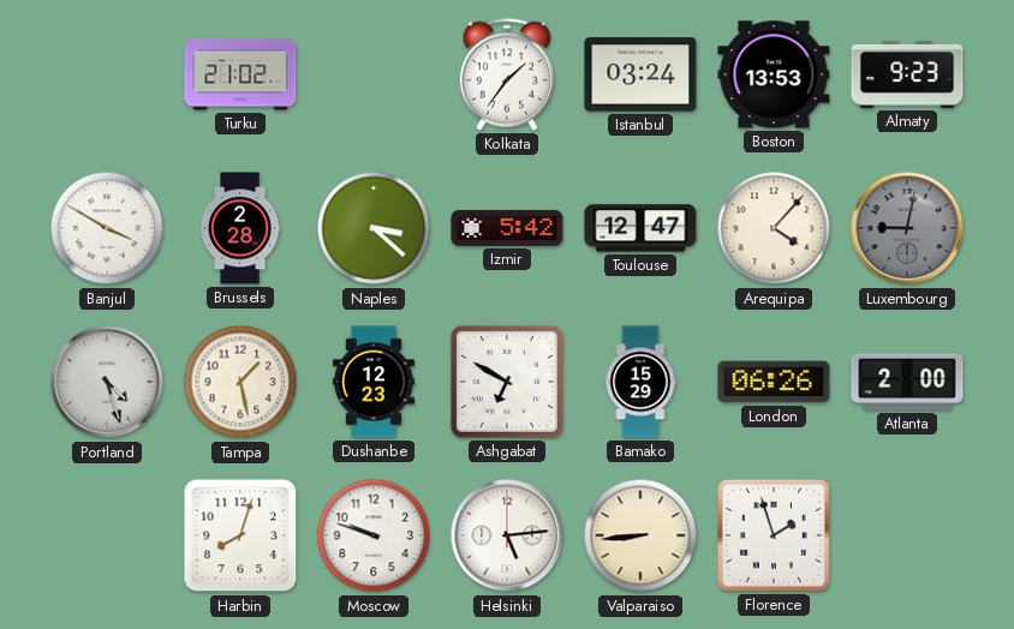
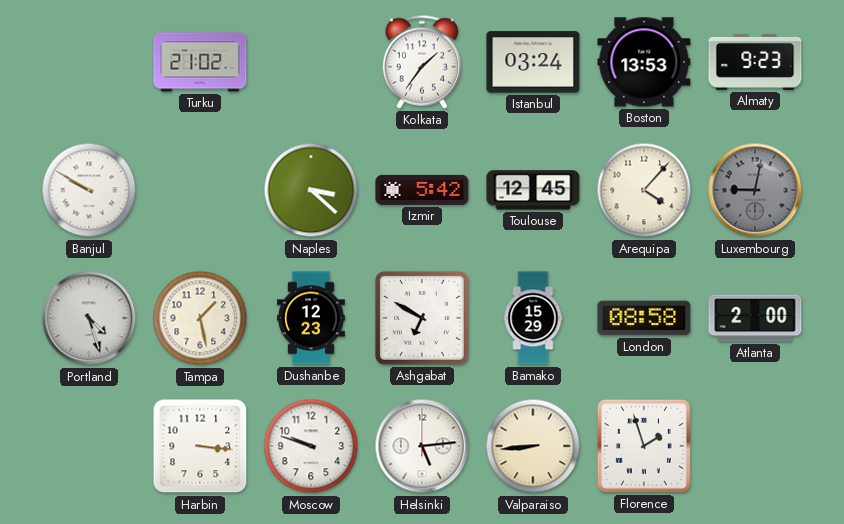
Banjul: 3:50 -> 9:50
Brussels: 2:28 -> none
Toulouse: 12:47 -> 12:45
London: 06:26 -> 08:58
Harbin: 8:03 -> 3:16
